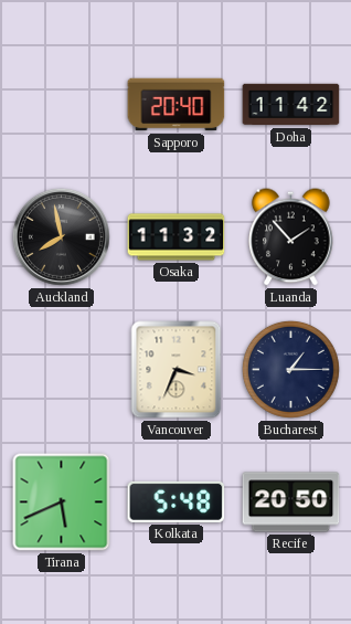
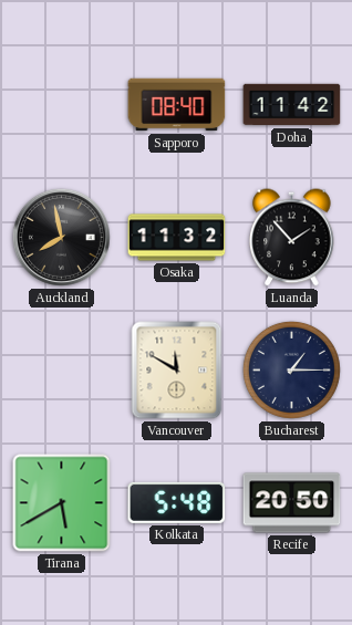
Sapporo: 20:40 -> 08:40
Vancouver: 3:34 -> 11:50
Tirana: 5:41 -> 5:40
